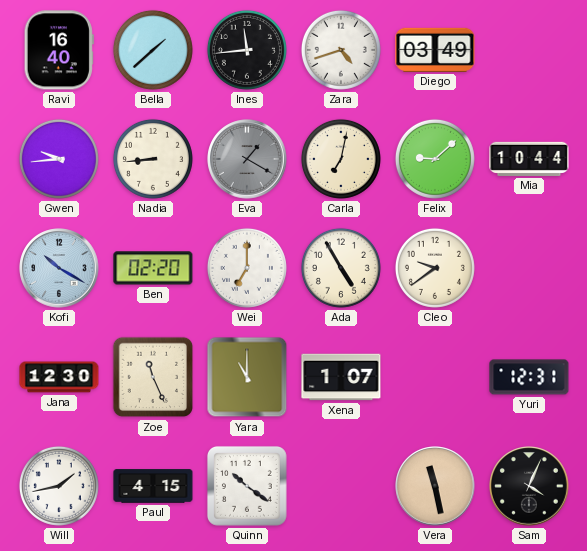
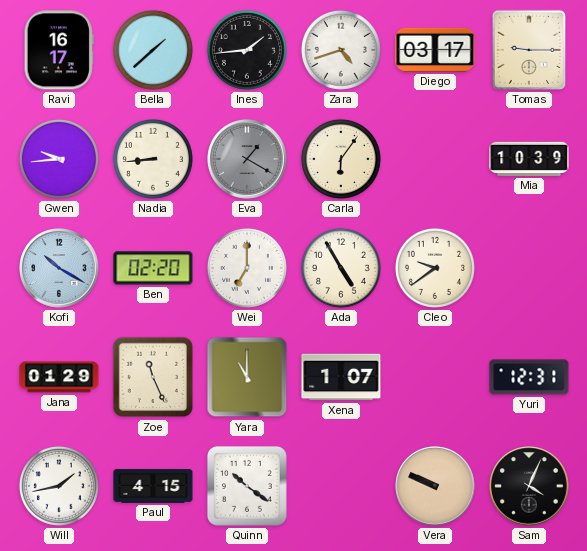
Ravi: 16:40 -> 16:17
Ines: 11:44 -> 1:44
Diego: 03:49 -> 03:17
Tomas: none -> 9:15
Carla: 7:02 -> 6:06
Felix: 9:08 -> none
Mia: 10:44 -> 10:39
Jana: 12:30 -> 01:29
Vera: 11:28 -> 9:49
